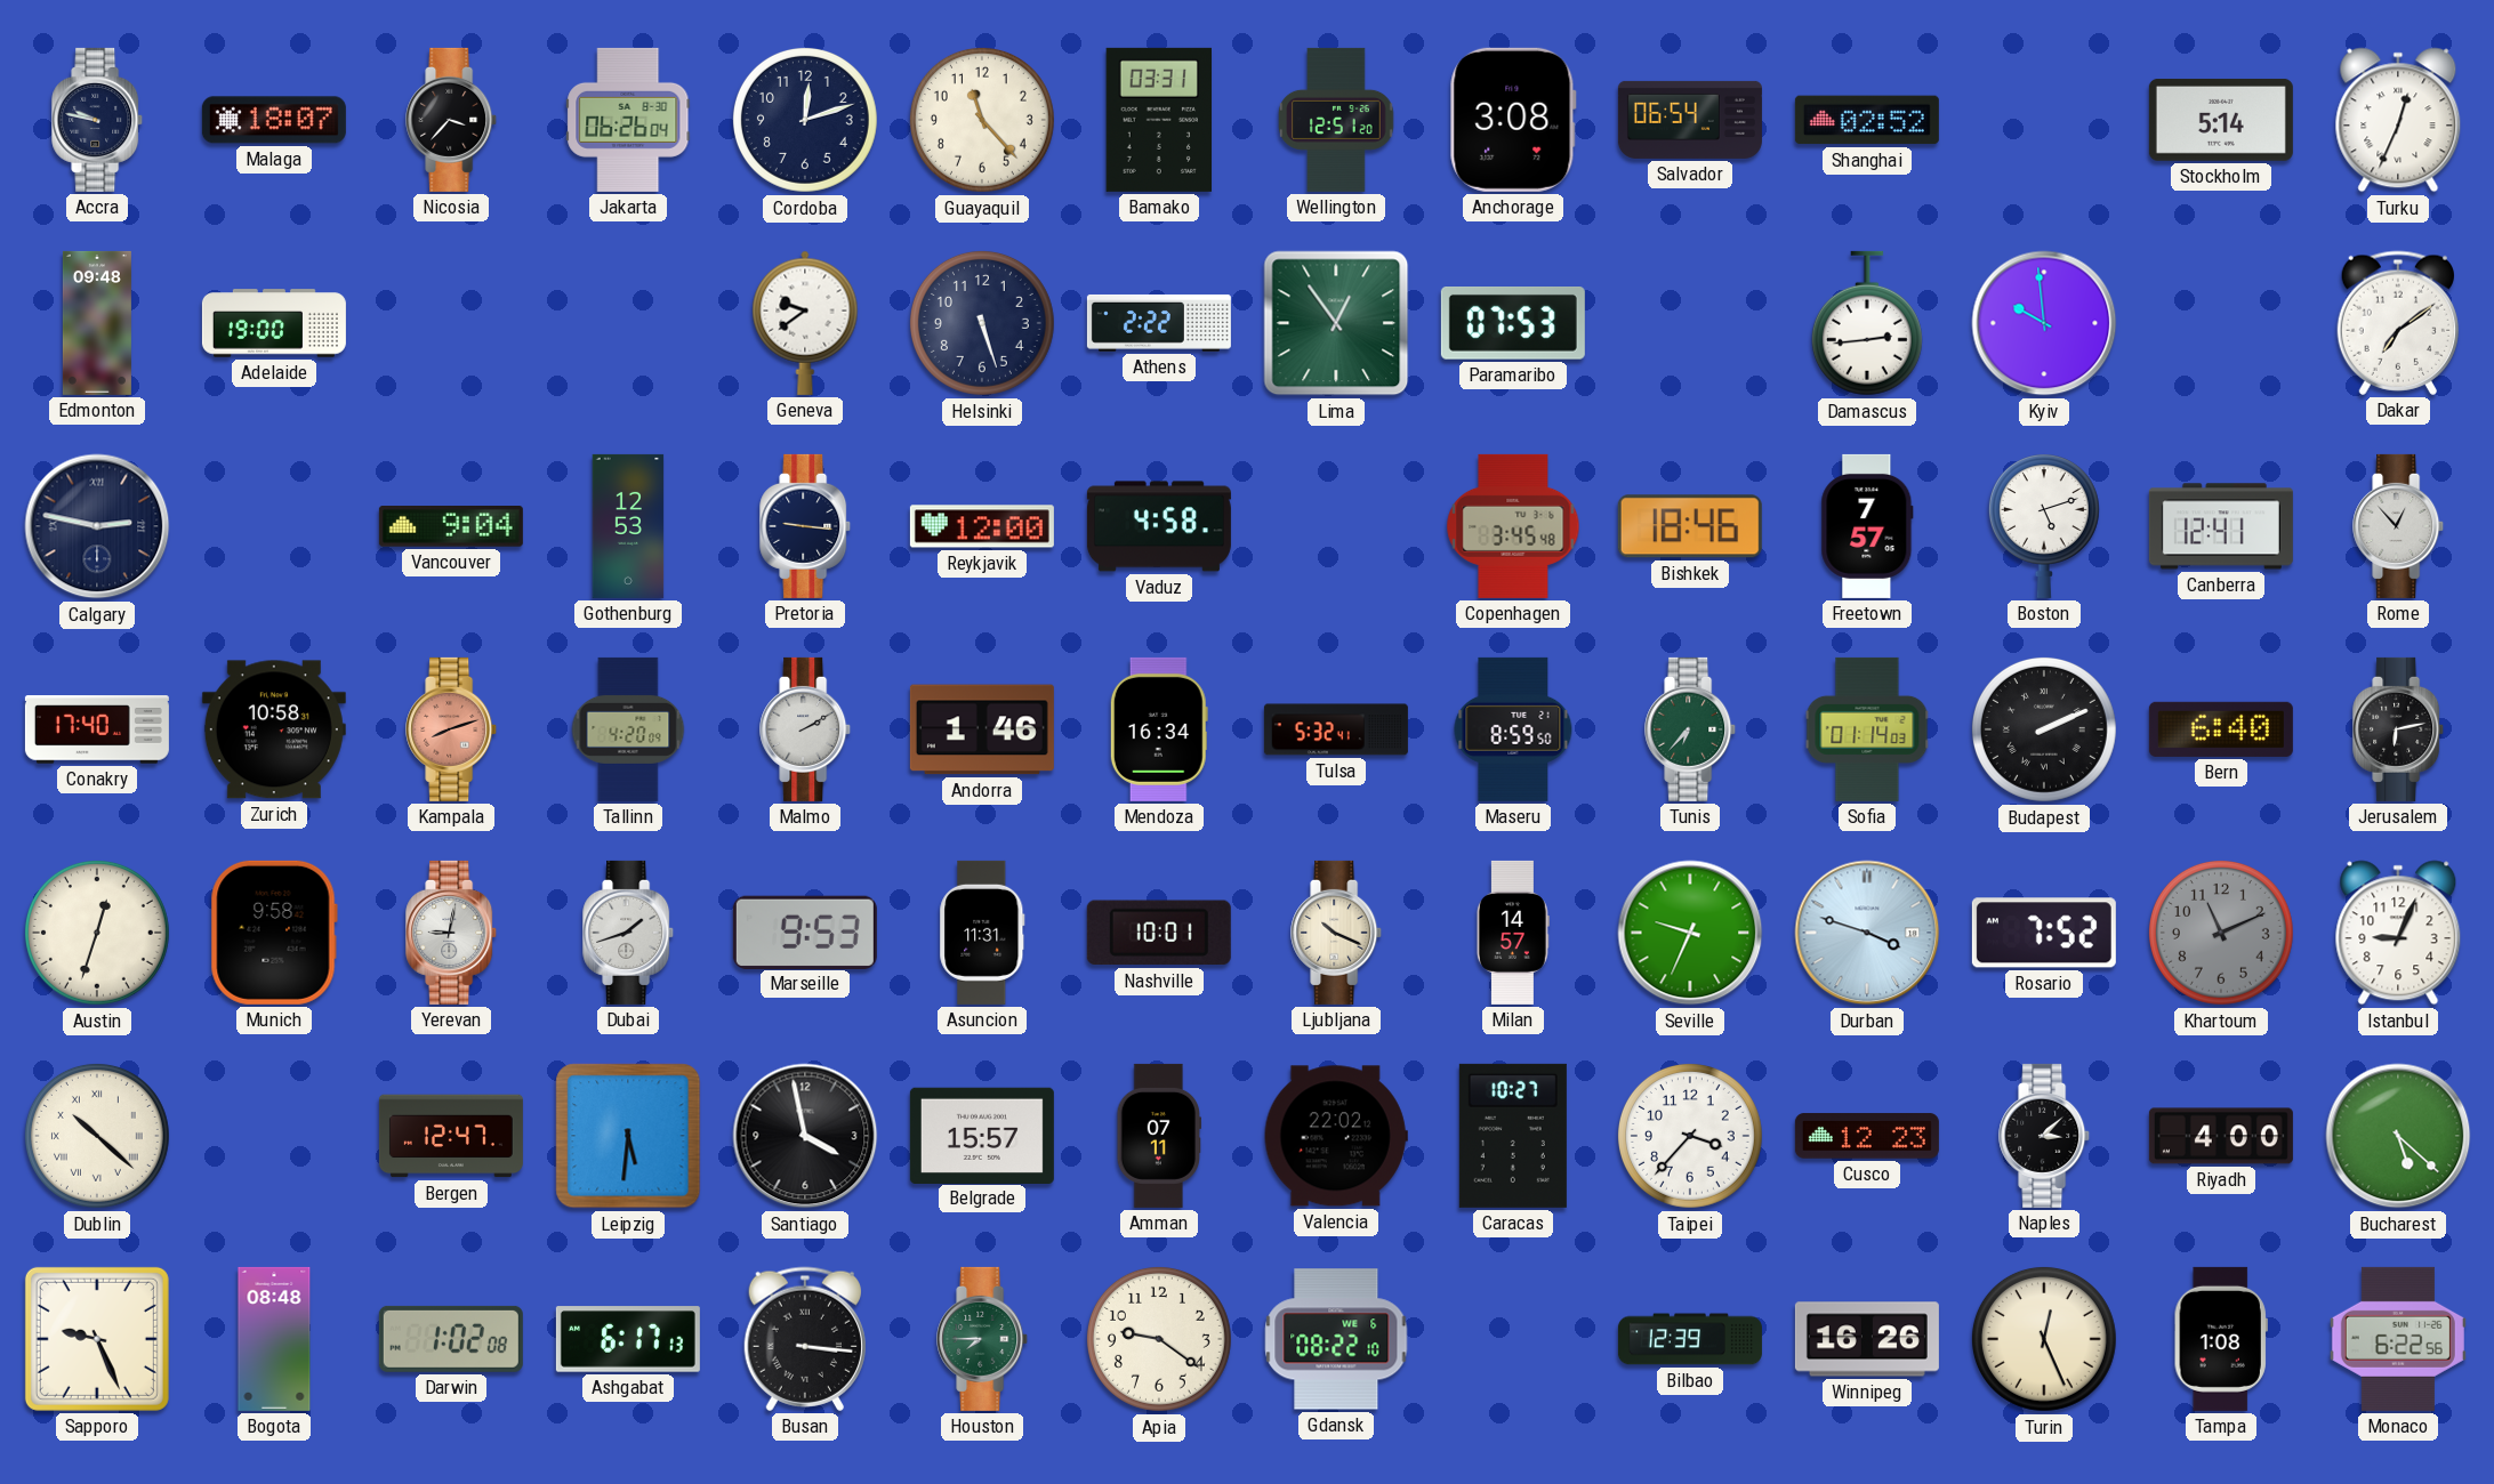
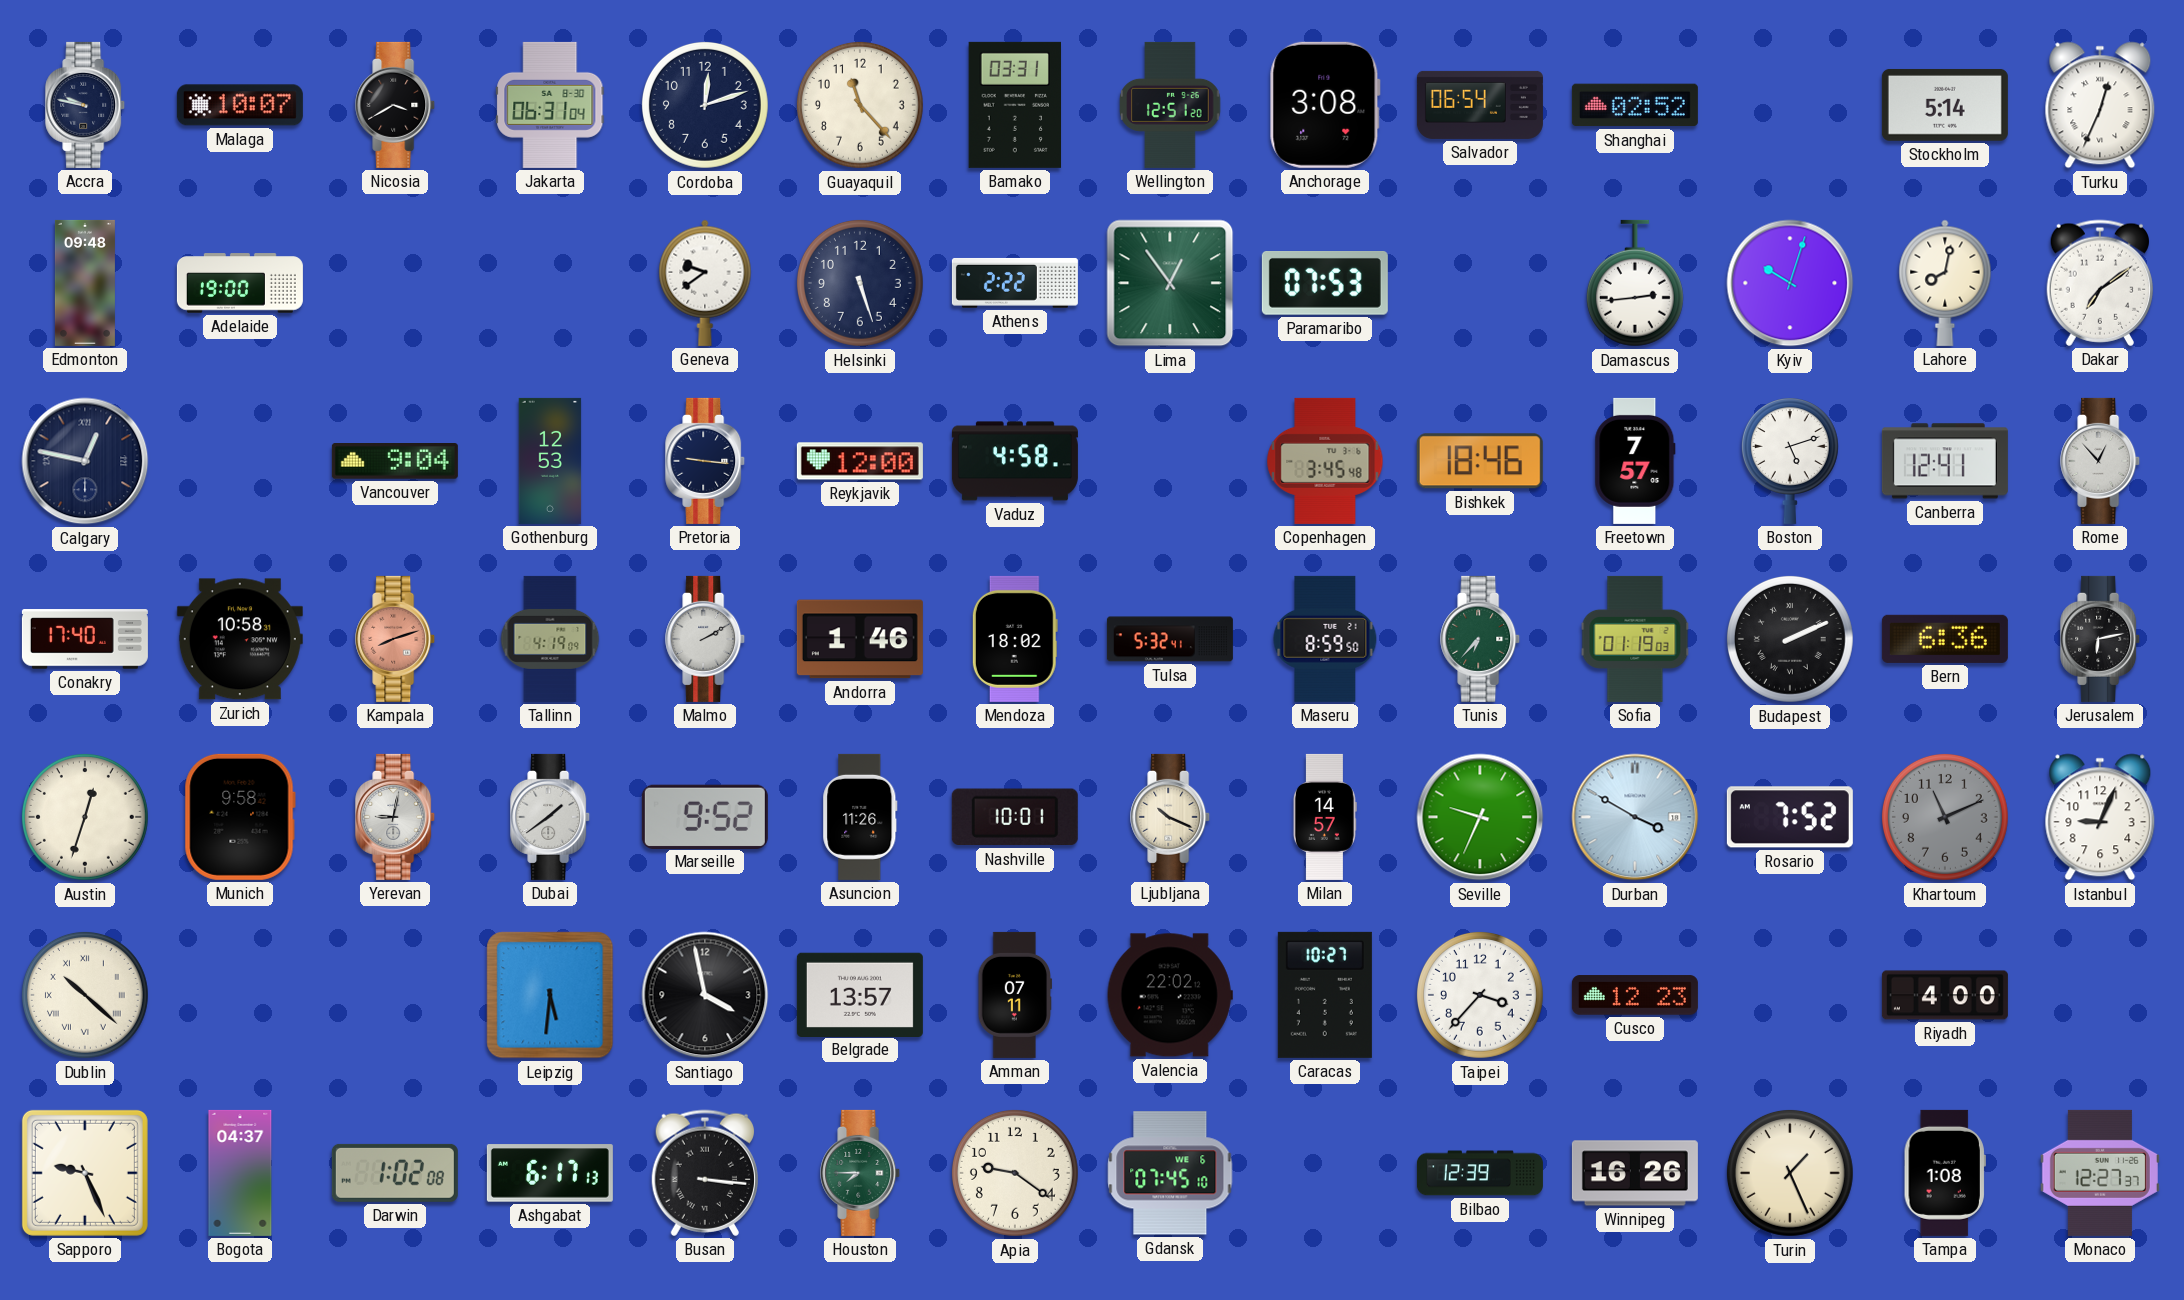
Malaga: 18:07 -> 10:07
Nicosia: 3:37 -> 3:40
Jakarta: 06:26 -> 06:31
Kyiv: 9:59 -> 10:03
Lahore: none -> 8:02
Calgary: 2:47 -> 12:47
Tallinn: 4:20 -> 4:19
Mendoza: 16:34 -> 18:02
Sofia: 01:14 -> 01:19
Bern: 6:40 -> 6:36
Dubai: 1:42 -> 1:39
Marseille: 9:53 -> 9:52
Asuncion: 11:31 -> 11:26
Durban: 3:48 -> 3:50
Bergen: 12:47 -> none
Belgrade: 15:57 -> 13:57
Naples: 3:08 -> none
Bucharest: 5:22 -> none
Bogota: 08:48 -> 04:37
Gdansk: 08:22 -> 07:45
Turin: 12:26 -> 1:26
Monaco: 6:22 -> 12:27
